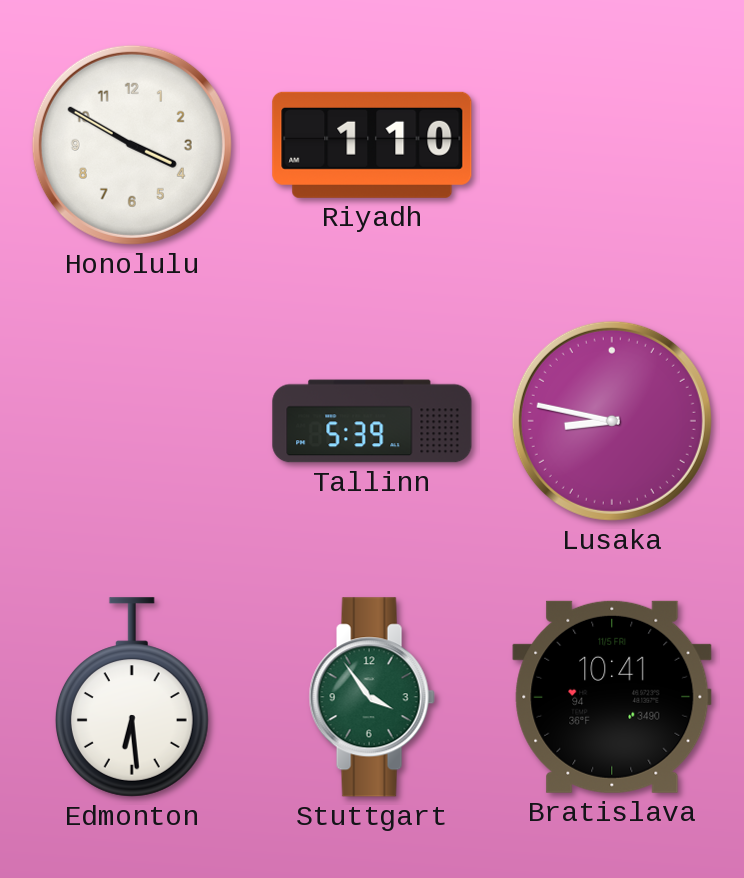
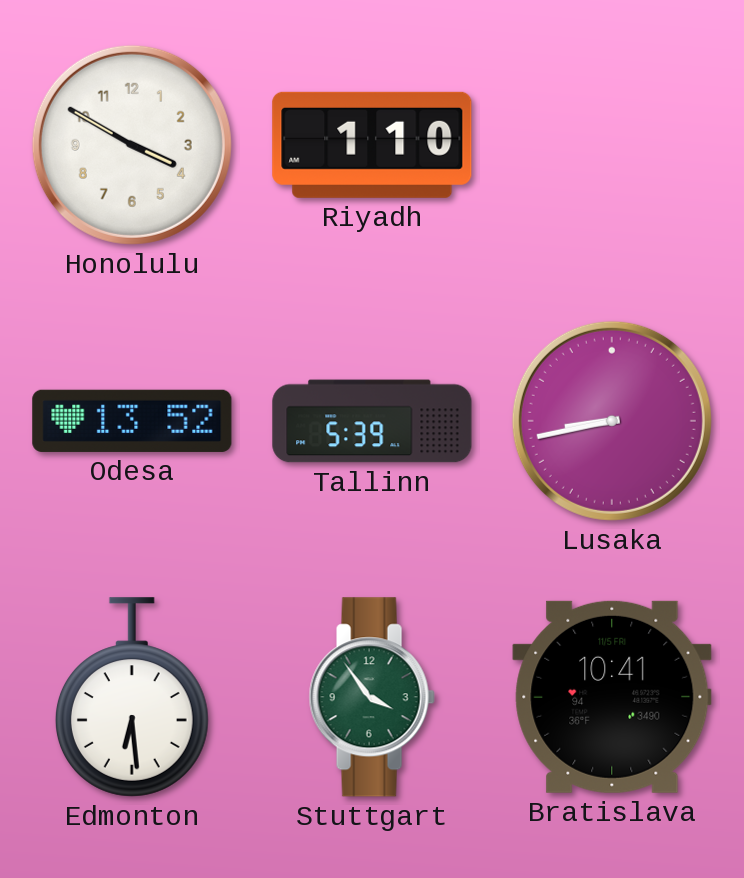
Odesa: none -> 13:52
Lusaka: 8:47 -> 8:43
